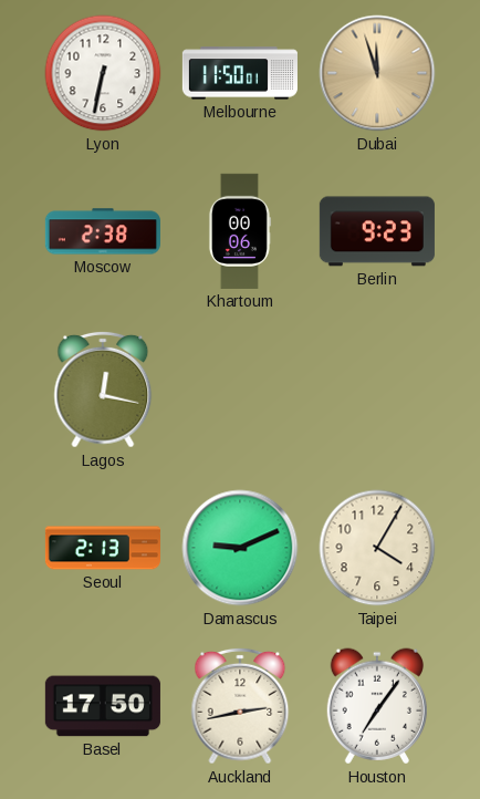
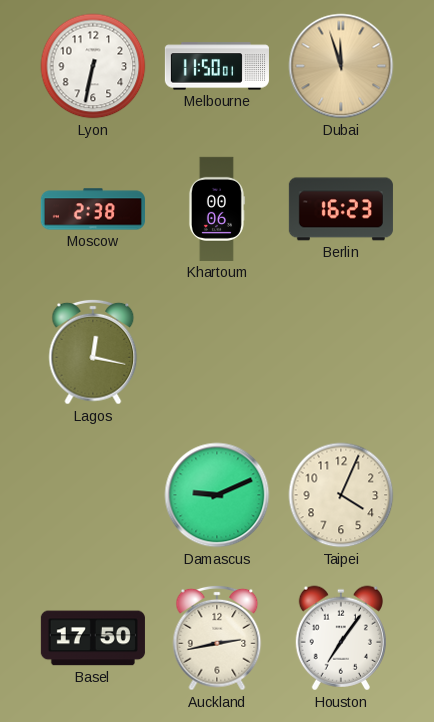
Berlin: 9:23 -> 16:23
Seoul: 2:13 -> none
Taipei: 4:05 -> 4:04
